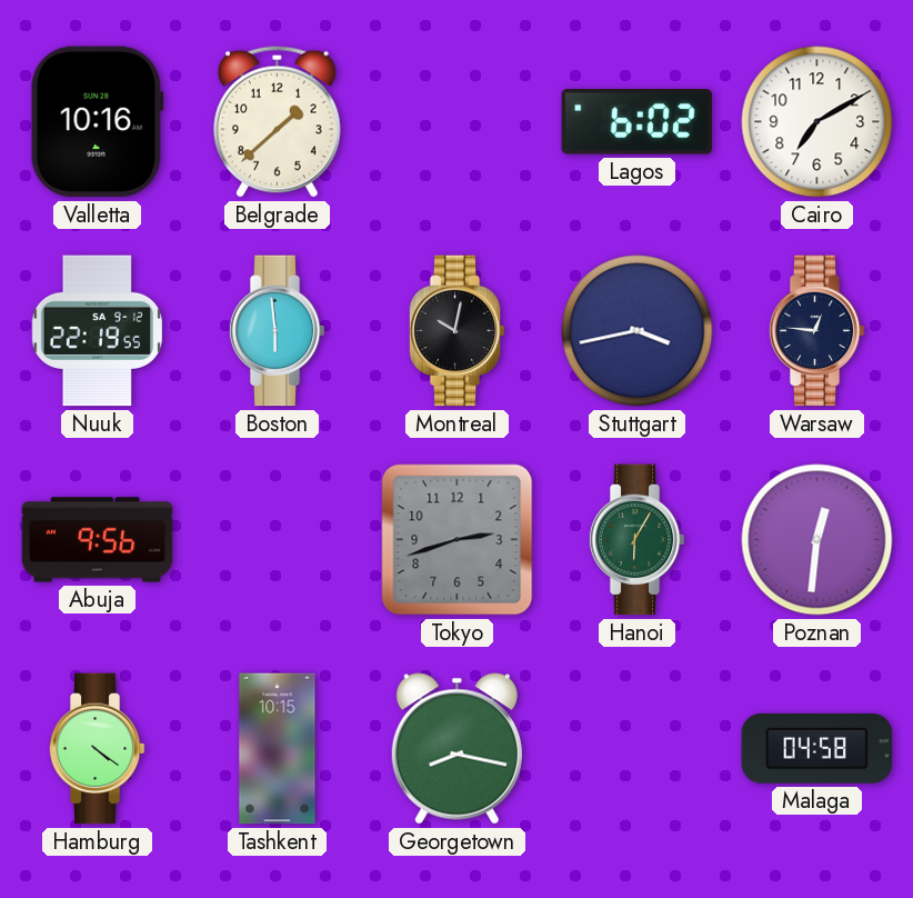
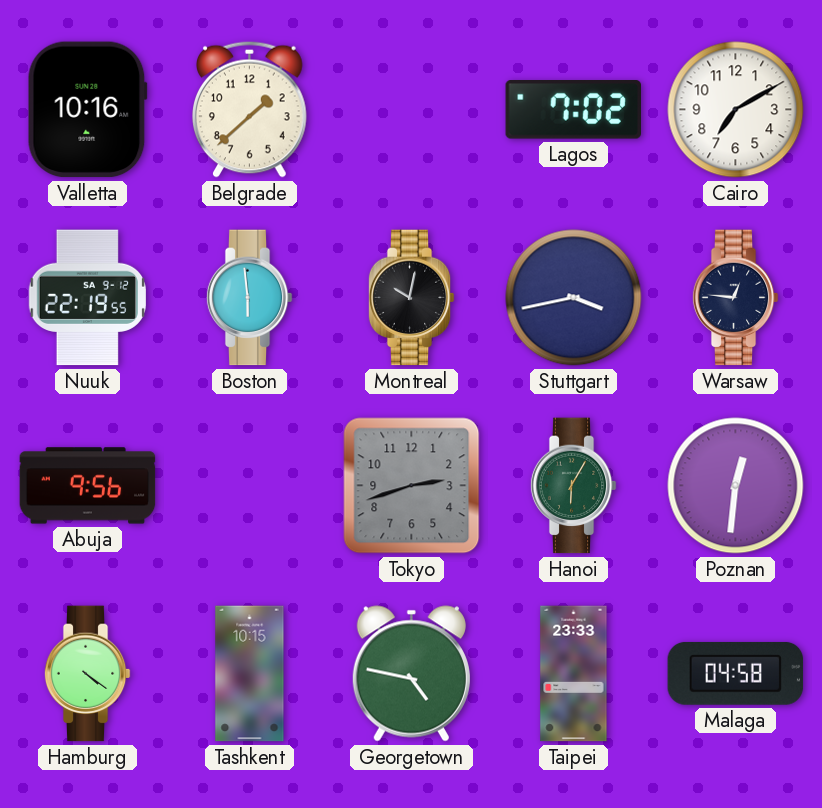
Lagos: 6:02 -> 7:02
Georgetown: 8:17 -> 4:47
Taipei: none -> 23:33
